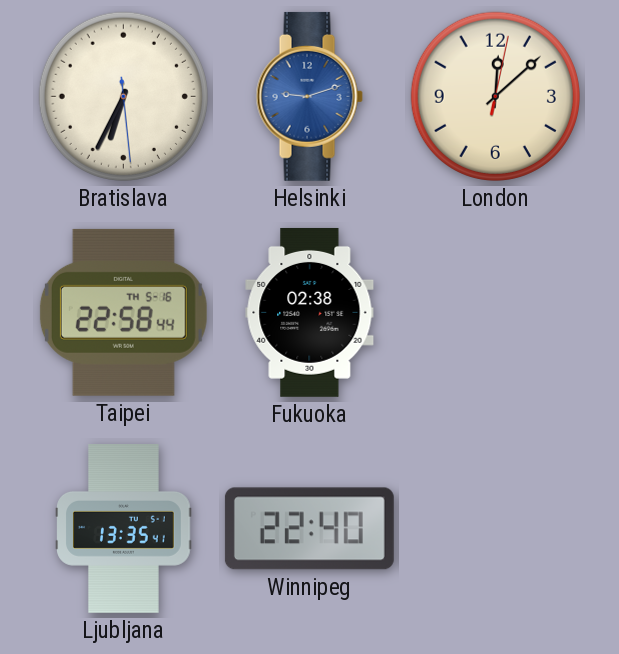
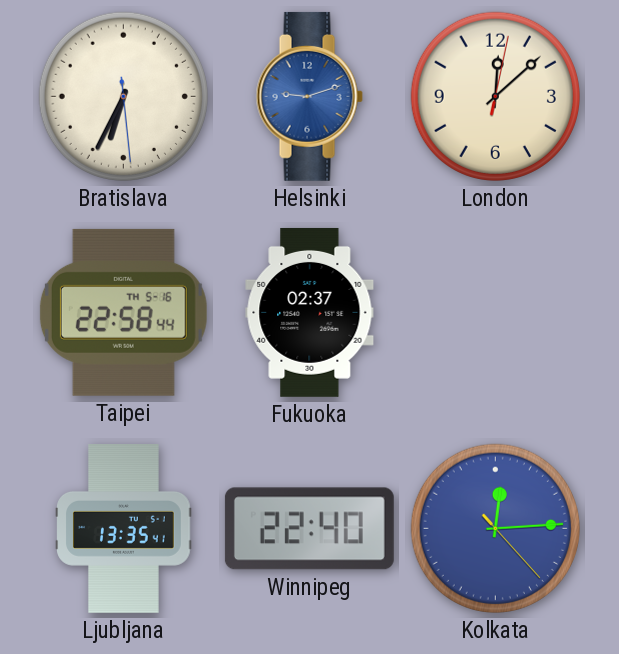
Fukuoka: 02:38 -> 02:37
Kolkata: none -> 12:14
